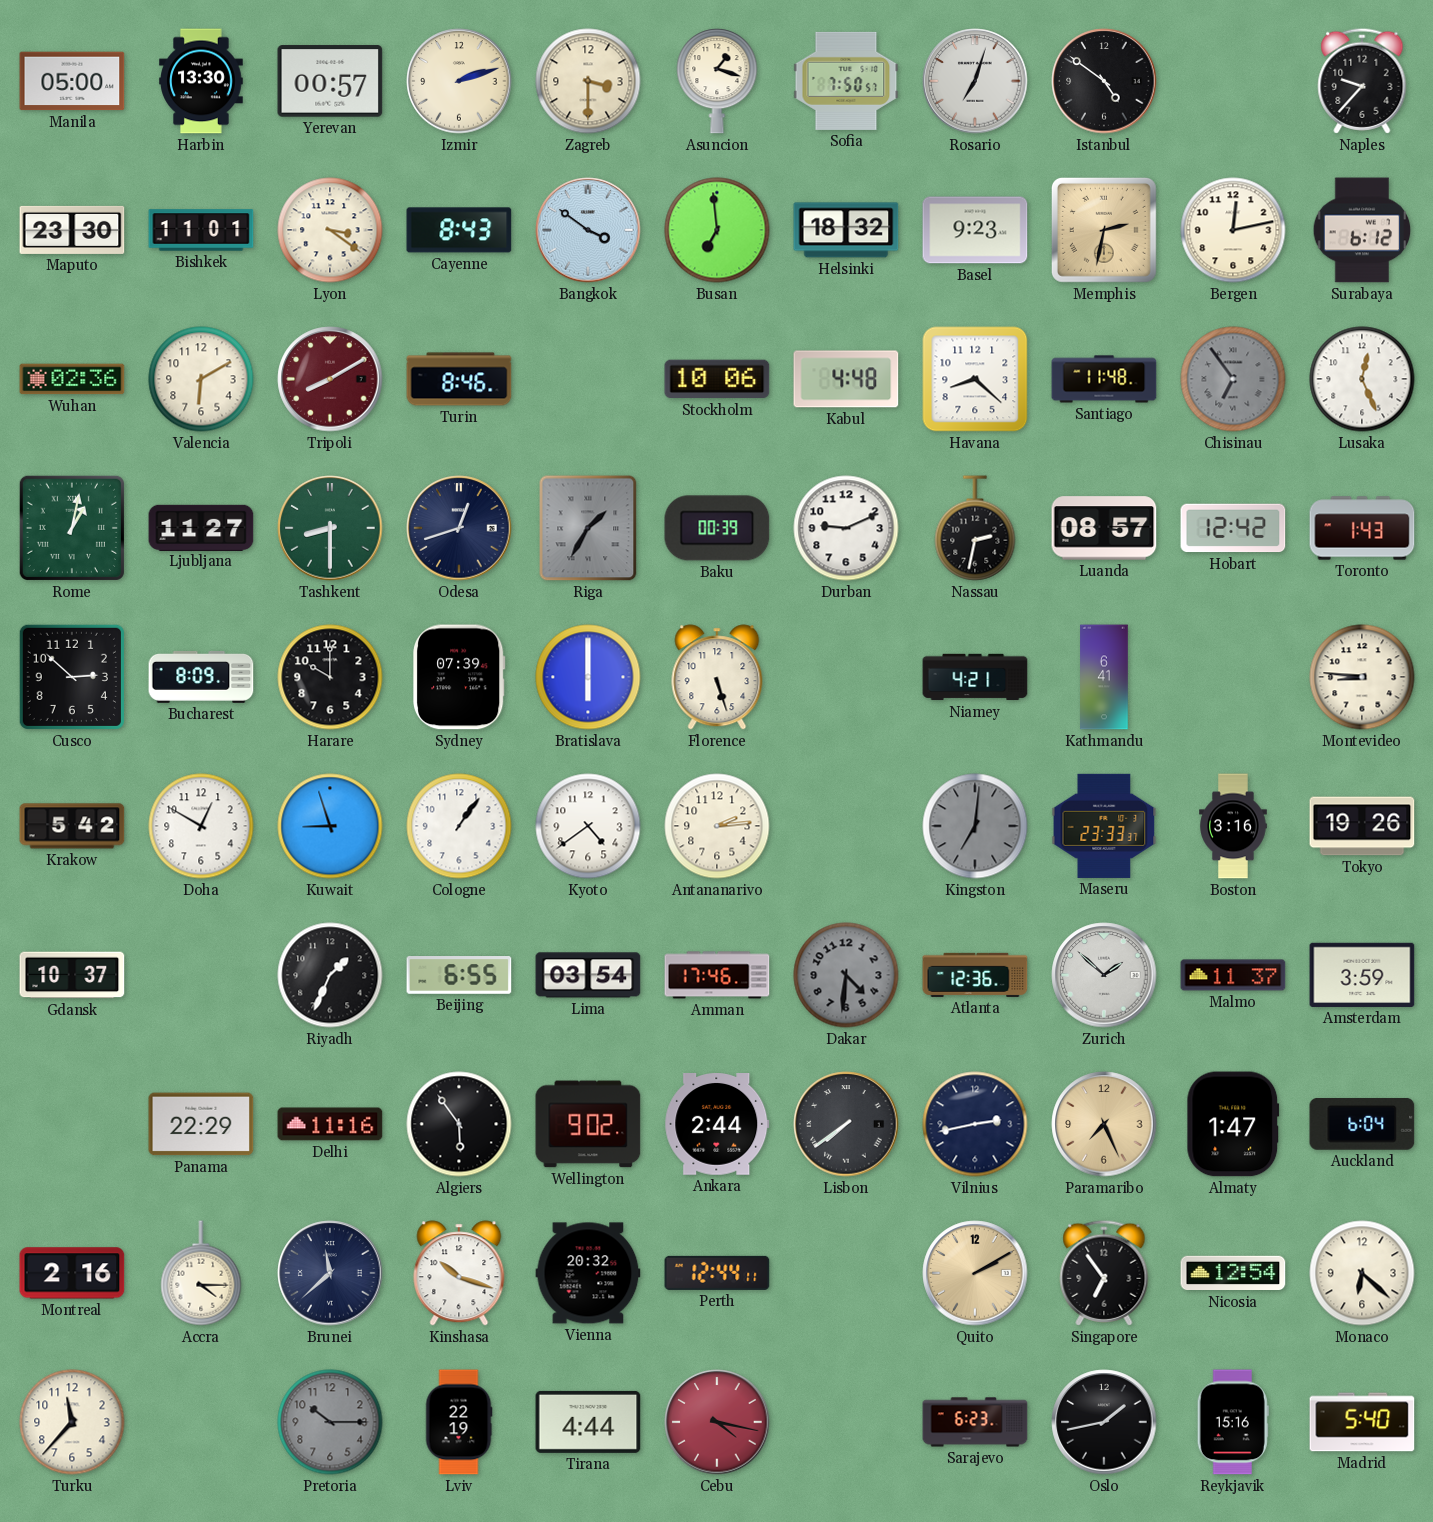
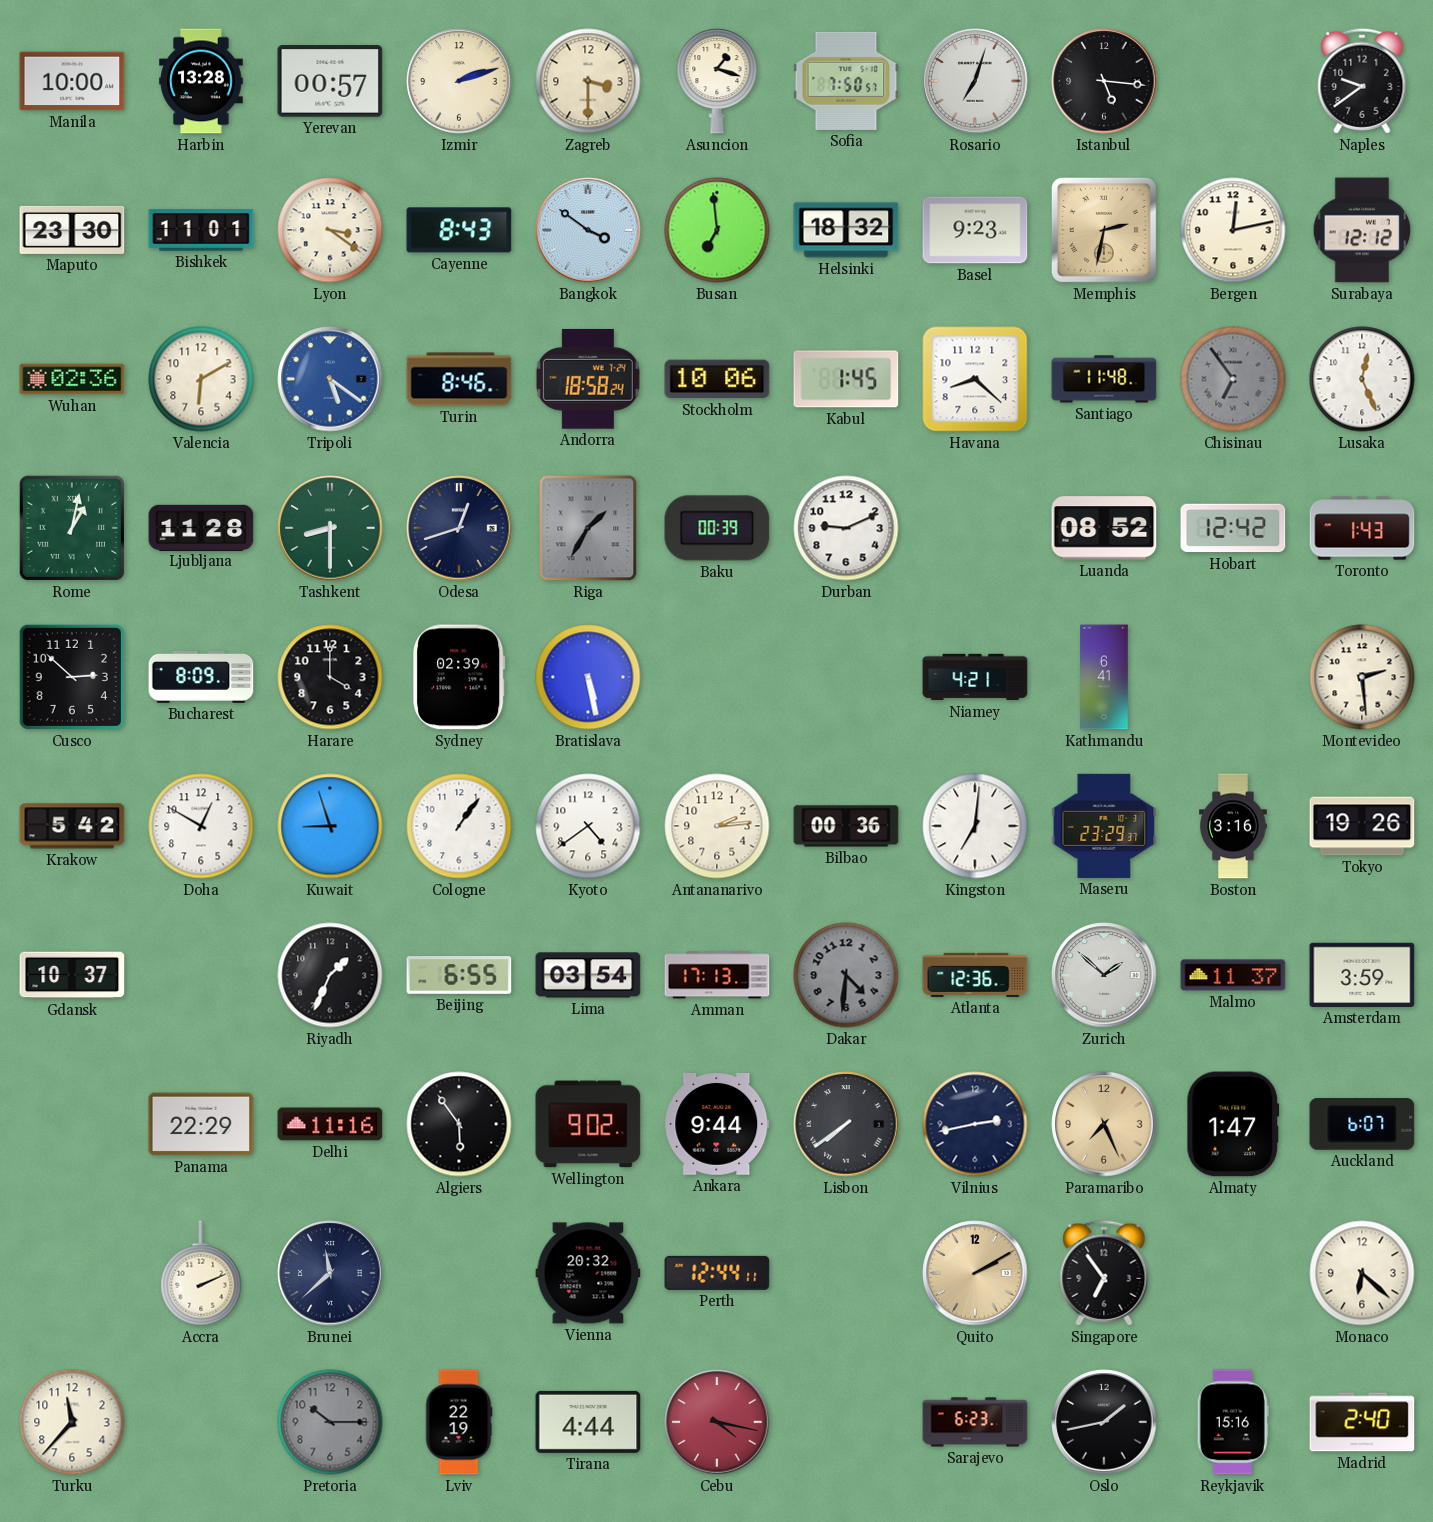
Manila: 05:00 -> 10:00
Harbin: 13:30 -> 13:28
Istanbul: 4:51 -> 5:16
Naples: 9:37 -> 9:39
Surabaya: 6:12 -> 12:12
Tripoli: 8:10 -> 5:21
Tripoli dial: burgundy -> blue
Andorra: none -> 18:58
Kabul: 4:48 -> 1:45
Ljubljana: 11:27 -> 11:28
Nassau: 2:32 -> none
Luanda: 08:57 -> 08:52
Harare: 10:00 -> 4:00
Sydney: 07:39 -> 02:39
Bratislava: 6:00 -> 5:28
Florence: 5:27 -> none
Montevideo: 8:46 -> 2:29
Bilbao: none -> 00:36
Kingston dial: grey -> white
Maseru: 23:33 -> 23:29
Amman: 17:46 -> 17:13
Ankara: 2:44 -> 9:44
Auckland: 6:04 -> 6:07
Montreal: 2:16 -> none
Accra: 4:15 -> 2:11
Kinshasa: 10:18 -> none
Nicosia: 12:54 -> none
Madrid: 5:40 -> 2:40
